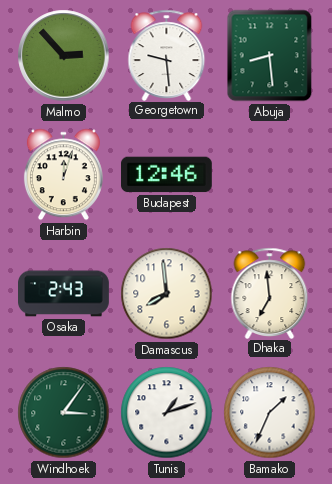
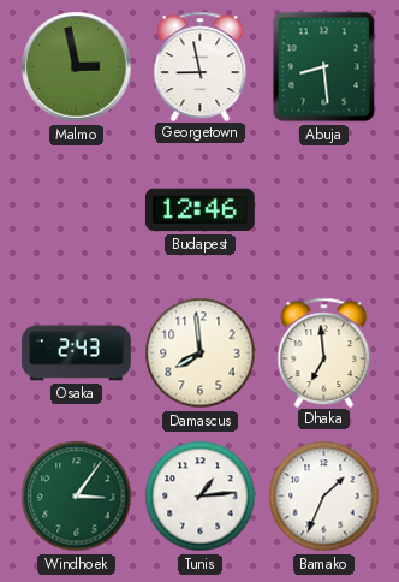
Malmo: 2:53 -> 2:58
Georgetown: 9:29 -> 8:58
Harbin: 12:03 -> none
Tunis: 1:12 -> 1:14
